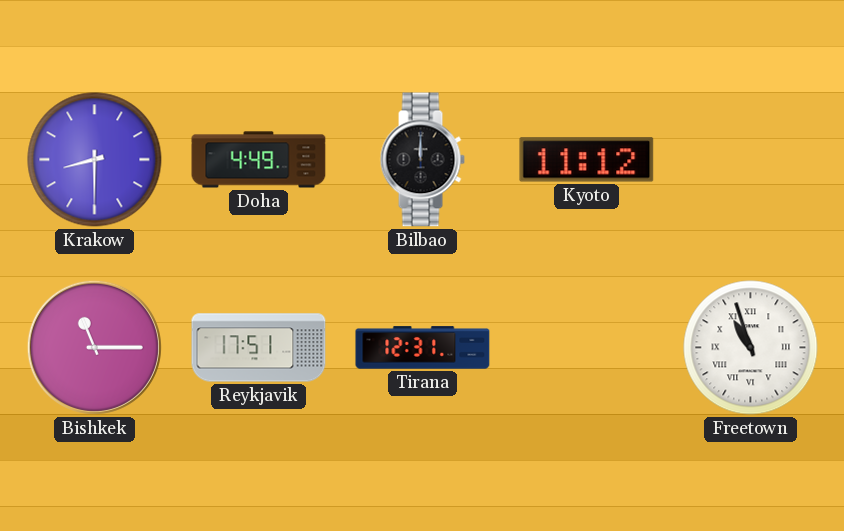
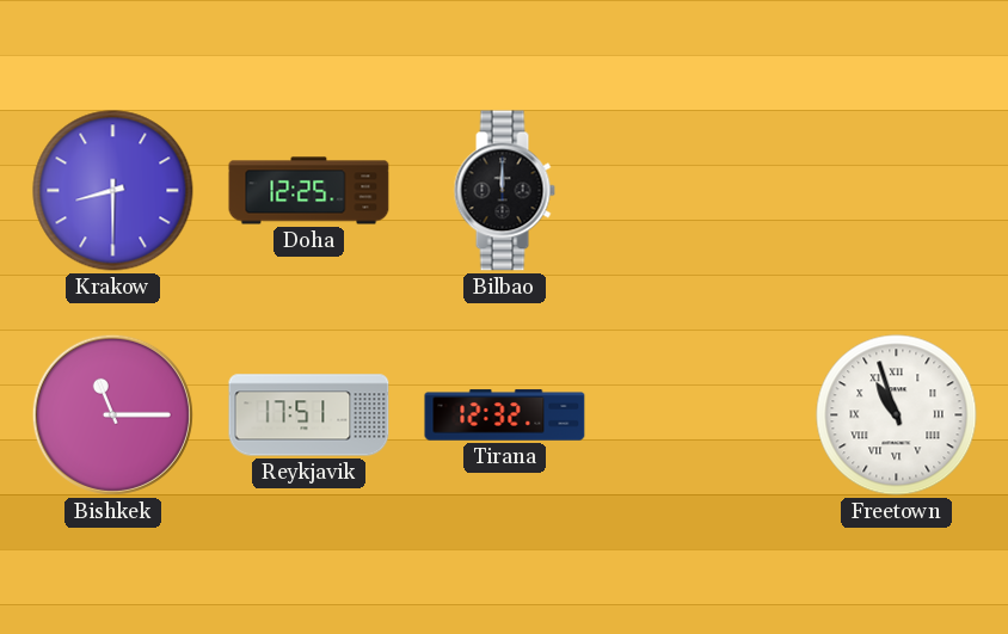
Doha: 4:49 -> 12:25
Kyoto: 11:12 -> none
Tirana: 12:31 -> 12:32
